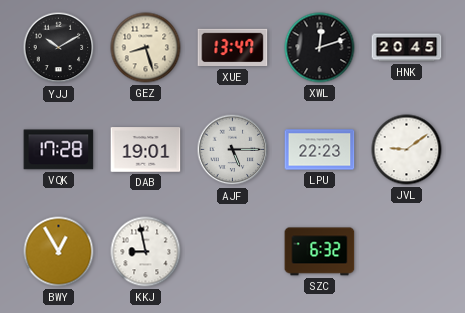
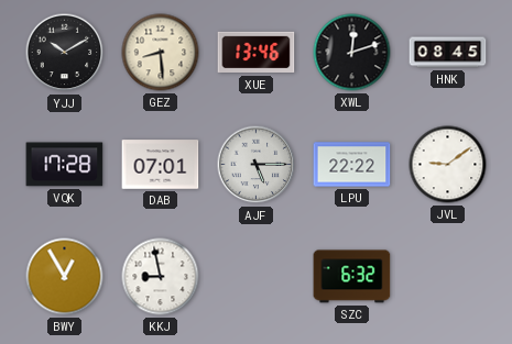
GEZ: 8:27 -> 8:29
XUE: 13:47 -> 13:46
HNK: 20:45 -> 08:45
DAB: 19:01 -> 07:01
LPU: 22:23 -> 22:22
